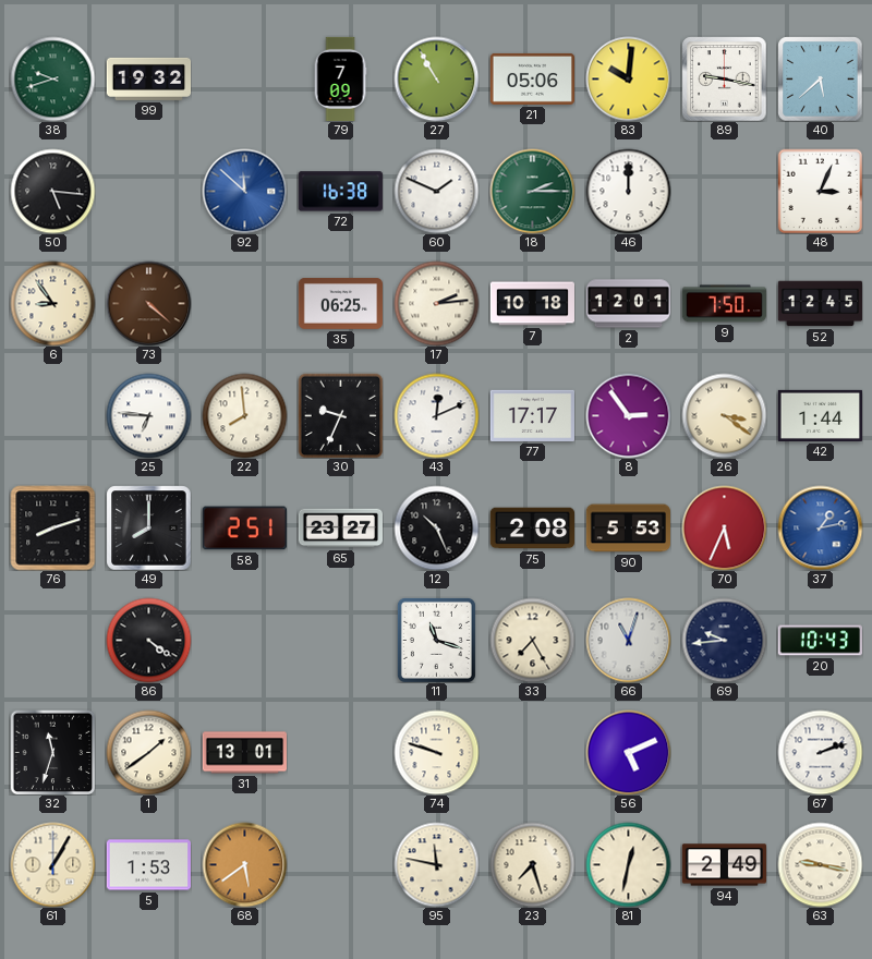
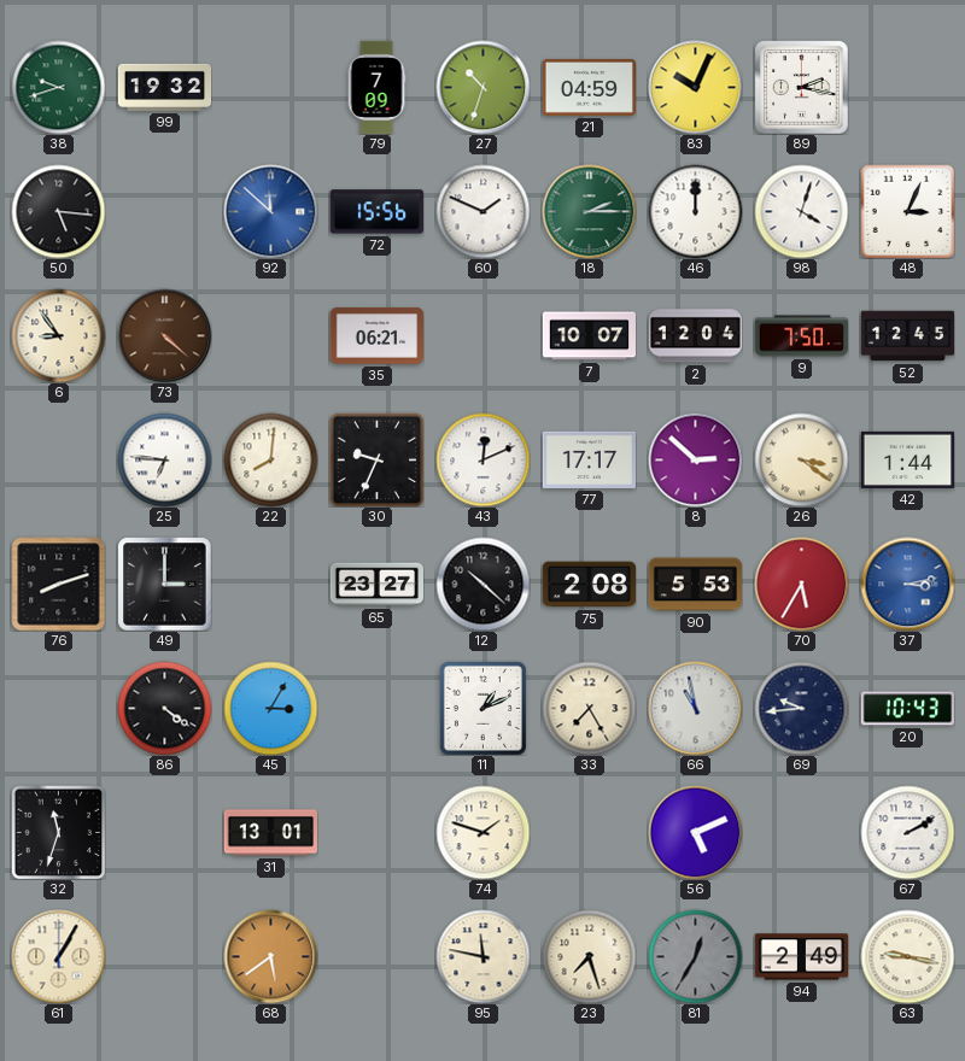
27: 10:55 -> 10:33
21: 05:06 -> 04:59
83: 10:01 -> 10:04
89: 9:17 -> 2:17
40: 5:38 -> none
72: 16:38 -> 15:56
98: none -> 4:03
35: 06:25 -> 06:21
17: 2:14 -> none
7: 10:18 -> 10:07
2: 12:01 -> 12:04
22: 7:59 -> 8:01
8: 2:54 -> 2:52
49: 8:00 -> 3:00
58: 2:51 -> none
12: 10:26 -> 10:22
70: 5:34 -> 5:35
37: 1:13 -> 3:13
45: none -> 3:05
11: 11:18 -> 1:11
66: 11:03 -> 10:58
1: 1:39 -> none
74: 9:48 -> 1:48
67: 2:12 -> 2:10
5: 1:53 -> none
81: 12:32 -> 12:35
81 dial: cream -> grey
